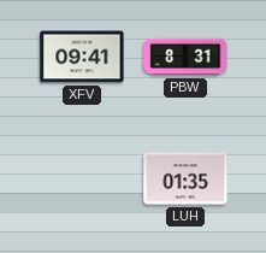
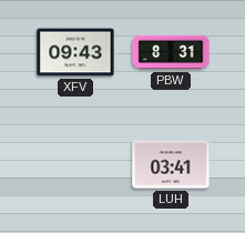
XFV: 09:41 -> 09:43
LUH: 01:35 -> 03:41
